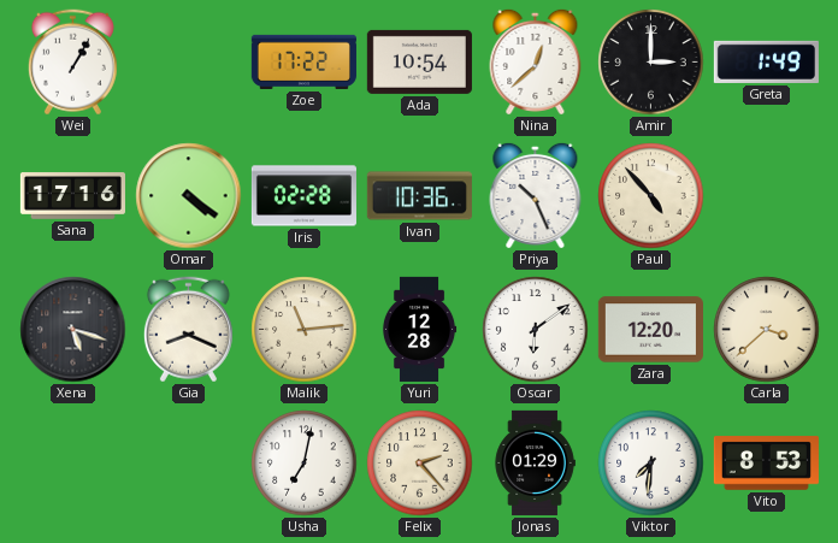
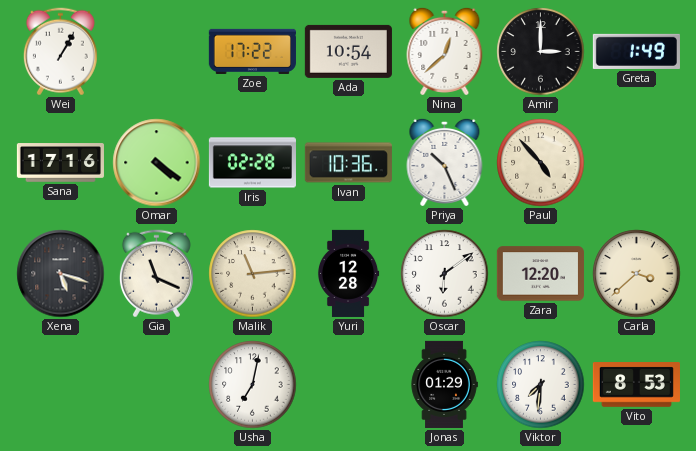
Gia: 8:19 -> 11:19
Felix: 2:23 -> none
